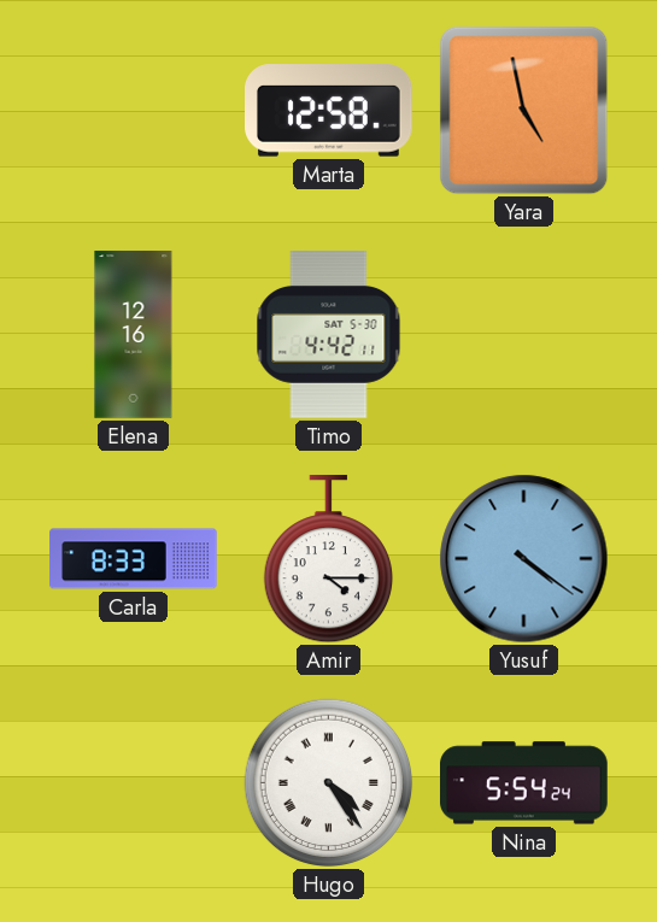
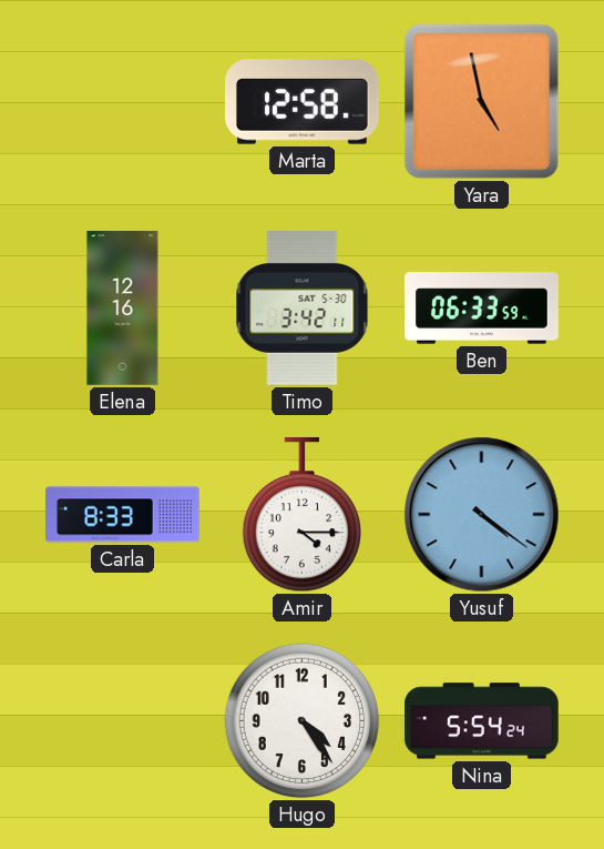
Timo: 4:42 -> 3:42
Ben: none -> 06:33
Hugo numerals: Roman -> Arabic
